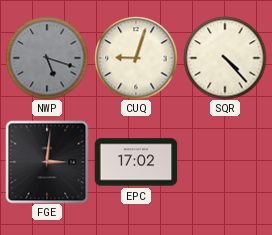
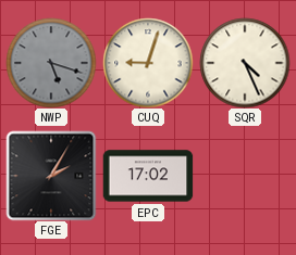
SQR: 4:23 -> 4:26
FGE: 3:01 -> 2:05
